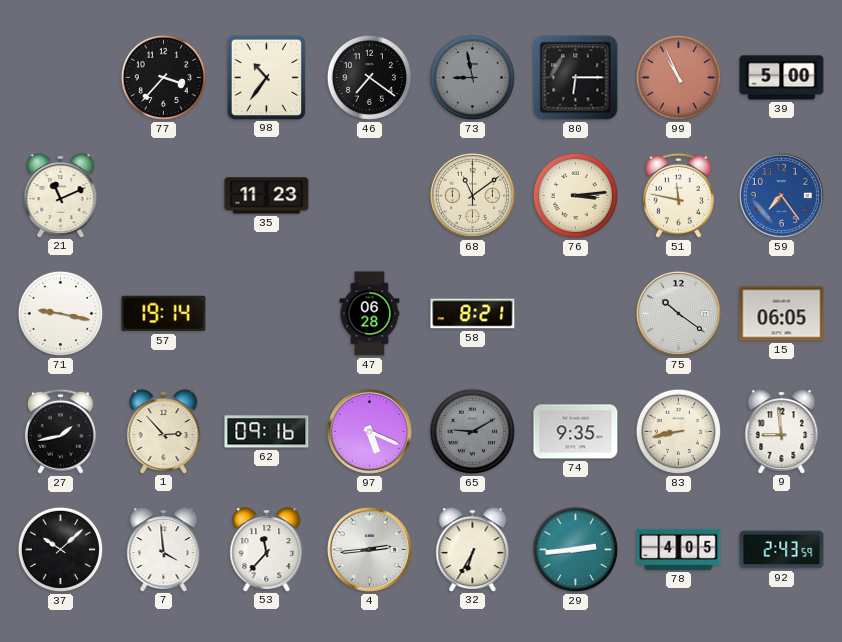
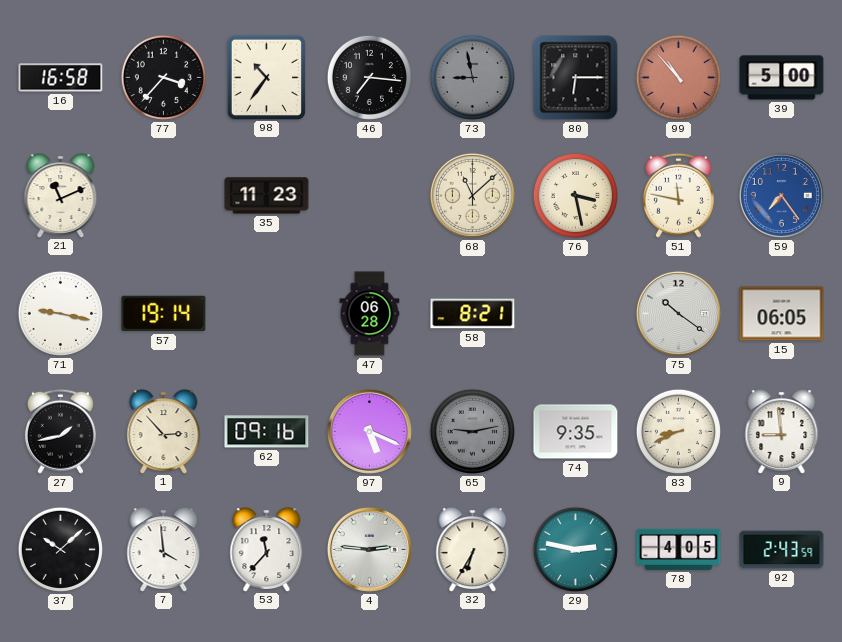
16: none -> 16:58
46: 7:21 -> 7:16
99: 10:56 -> 10:53
68: 11:09 -> 11:08
76: 3:14 -> 3:28
65: 9:10 -> 9:13
83: 8:43 -> 8:41
4: 2:44 -> 2:46
29: 2:44 -> 2:47
